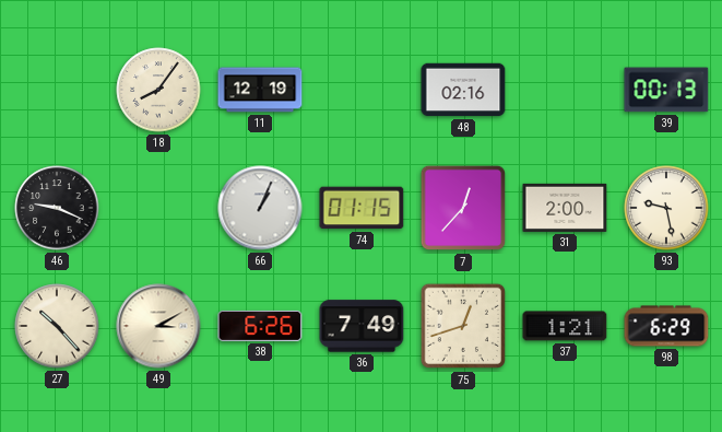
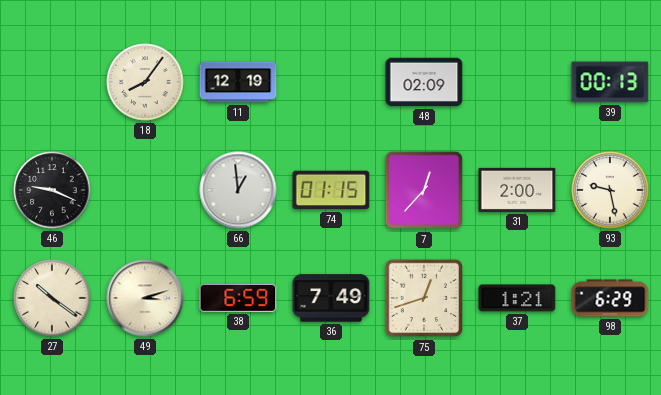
48: 02:16 -> 02:09
66: 1:04 -> 12:59
27: 10:23 -> 10:21
49: 3:10 -> 3:12
38: 6:26 -> 6:59
